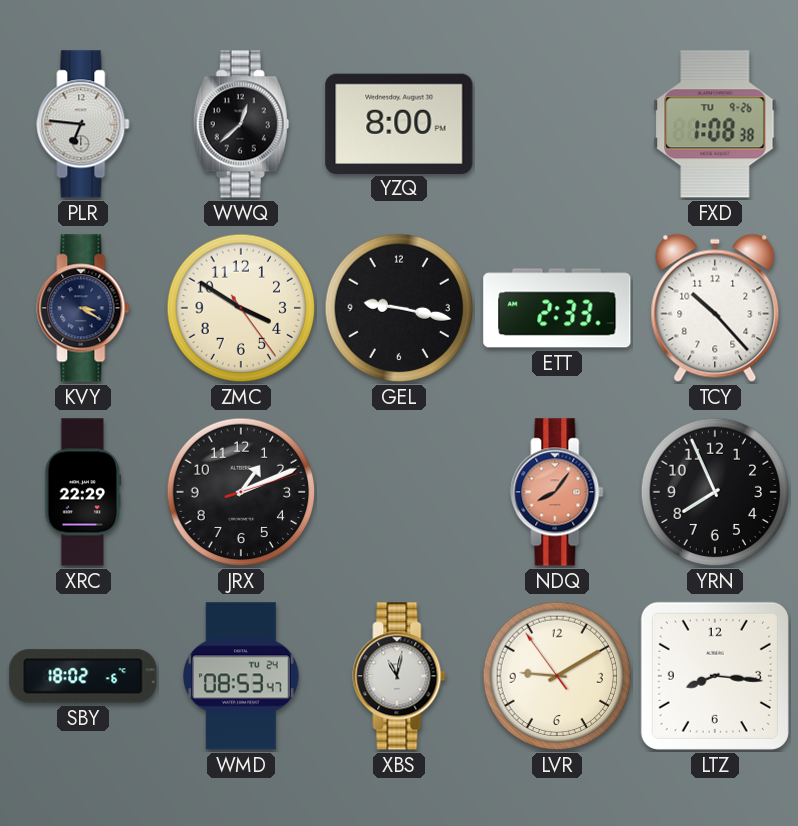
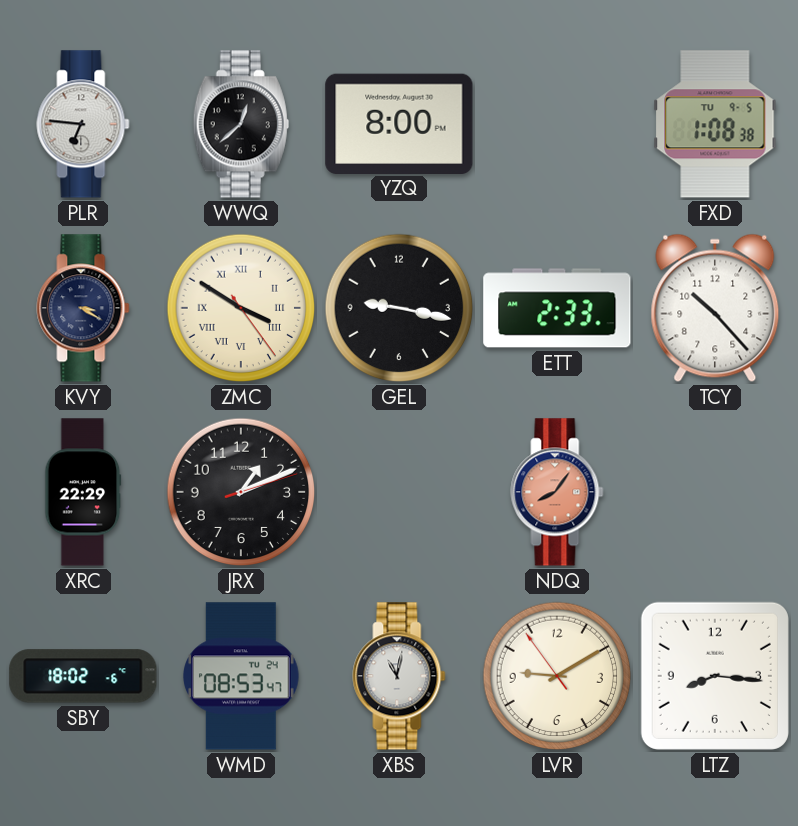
FXD date: TU 9-26 -> TU 9-5
ZMC numerals: Arabic -> Roman
YRN: 7:56 -> none
